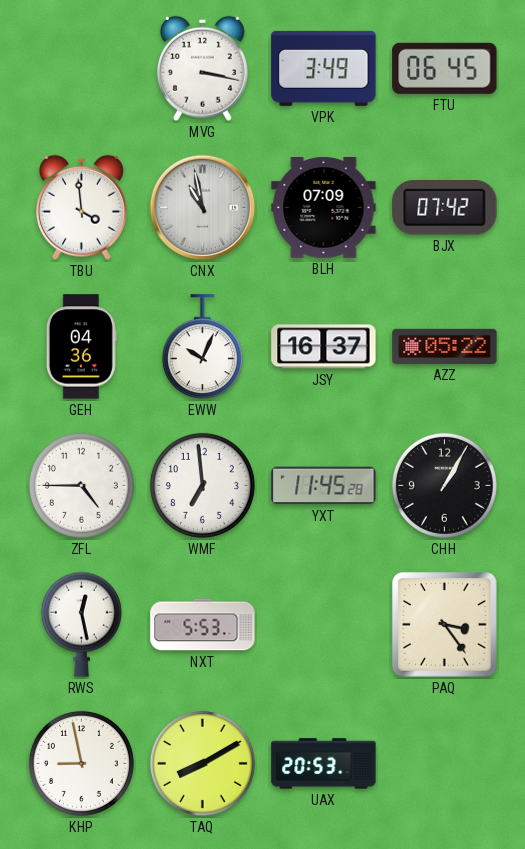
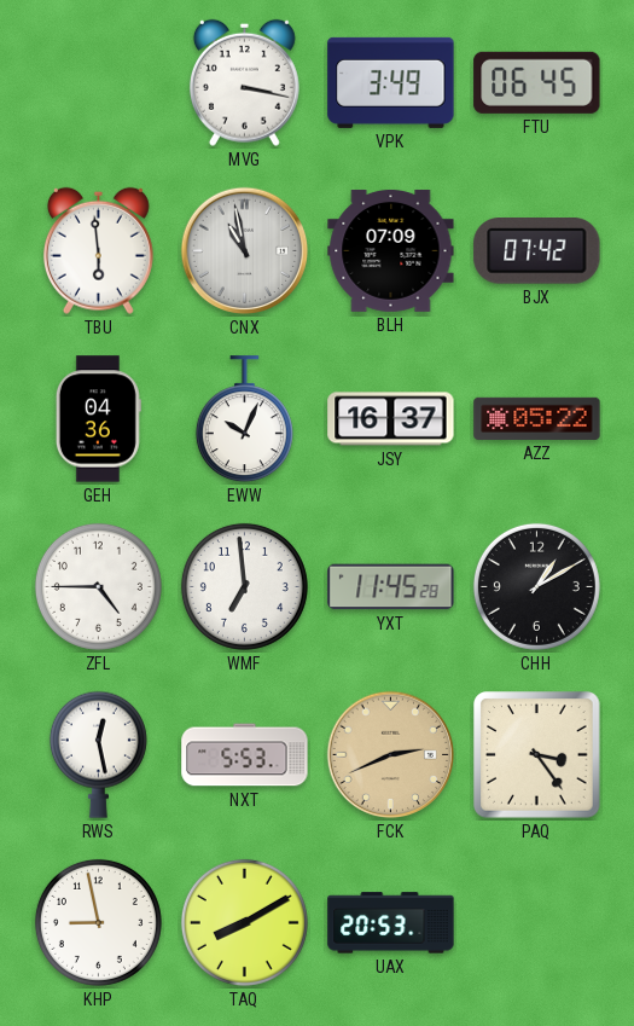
TBU: 3:59 -> 5:59
CHH: 1:05 -> 1:10
FCK: none -> 2:41
